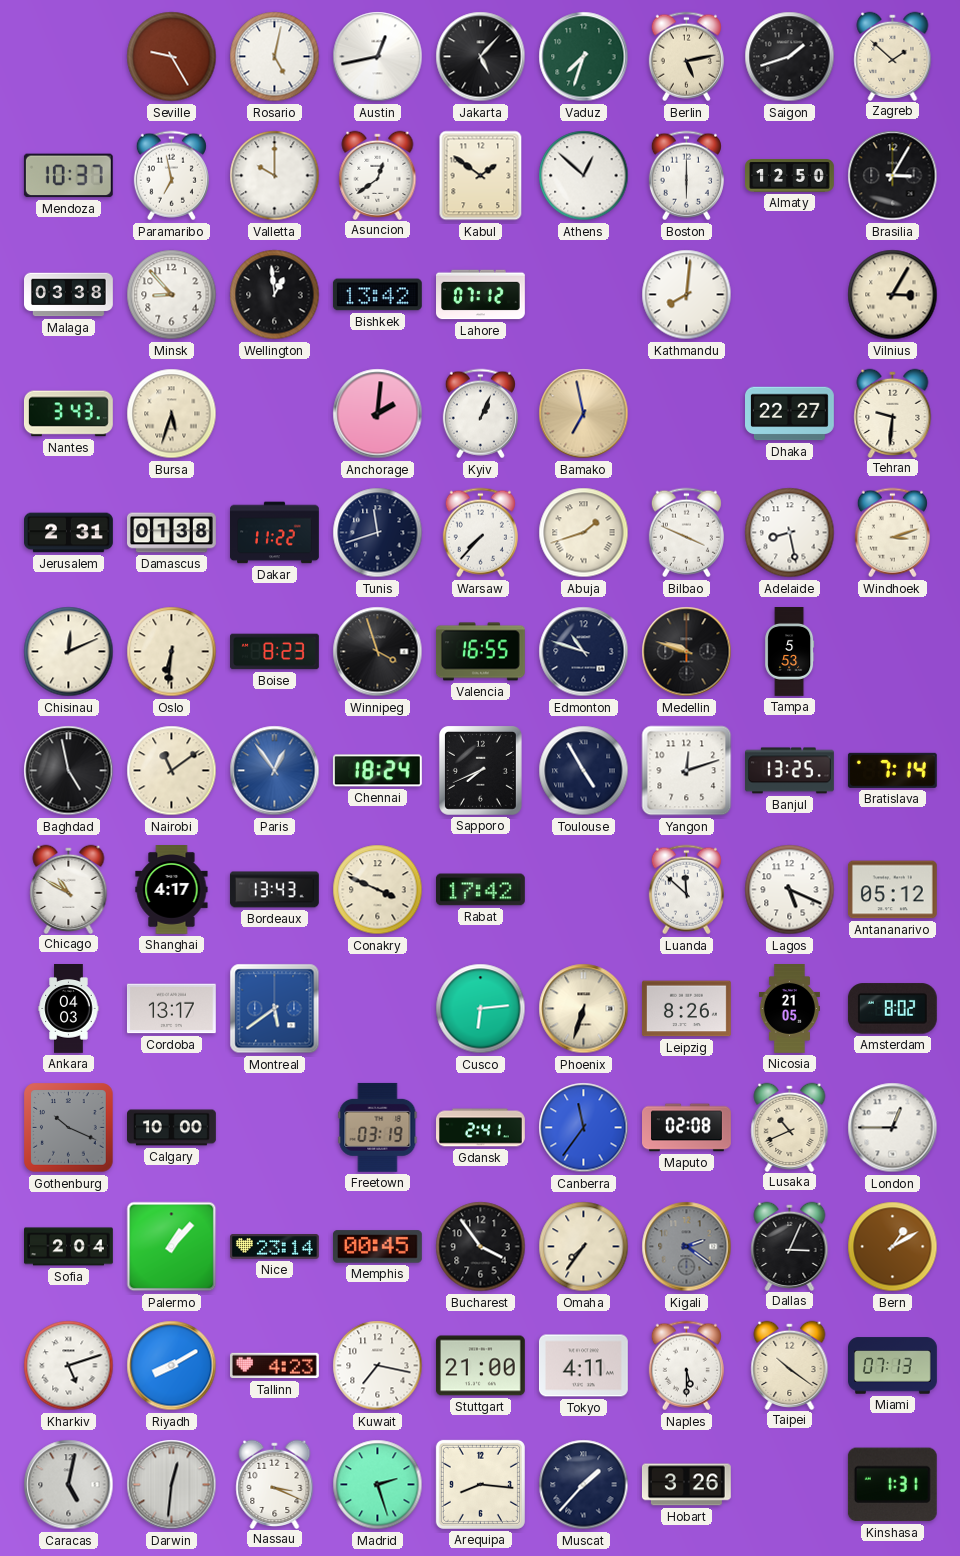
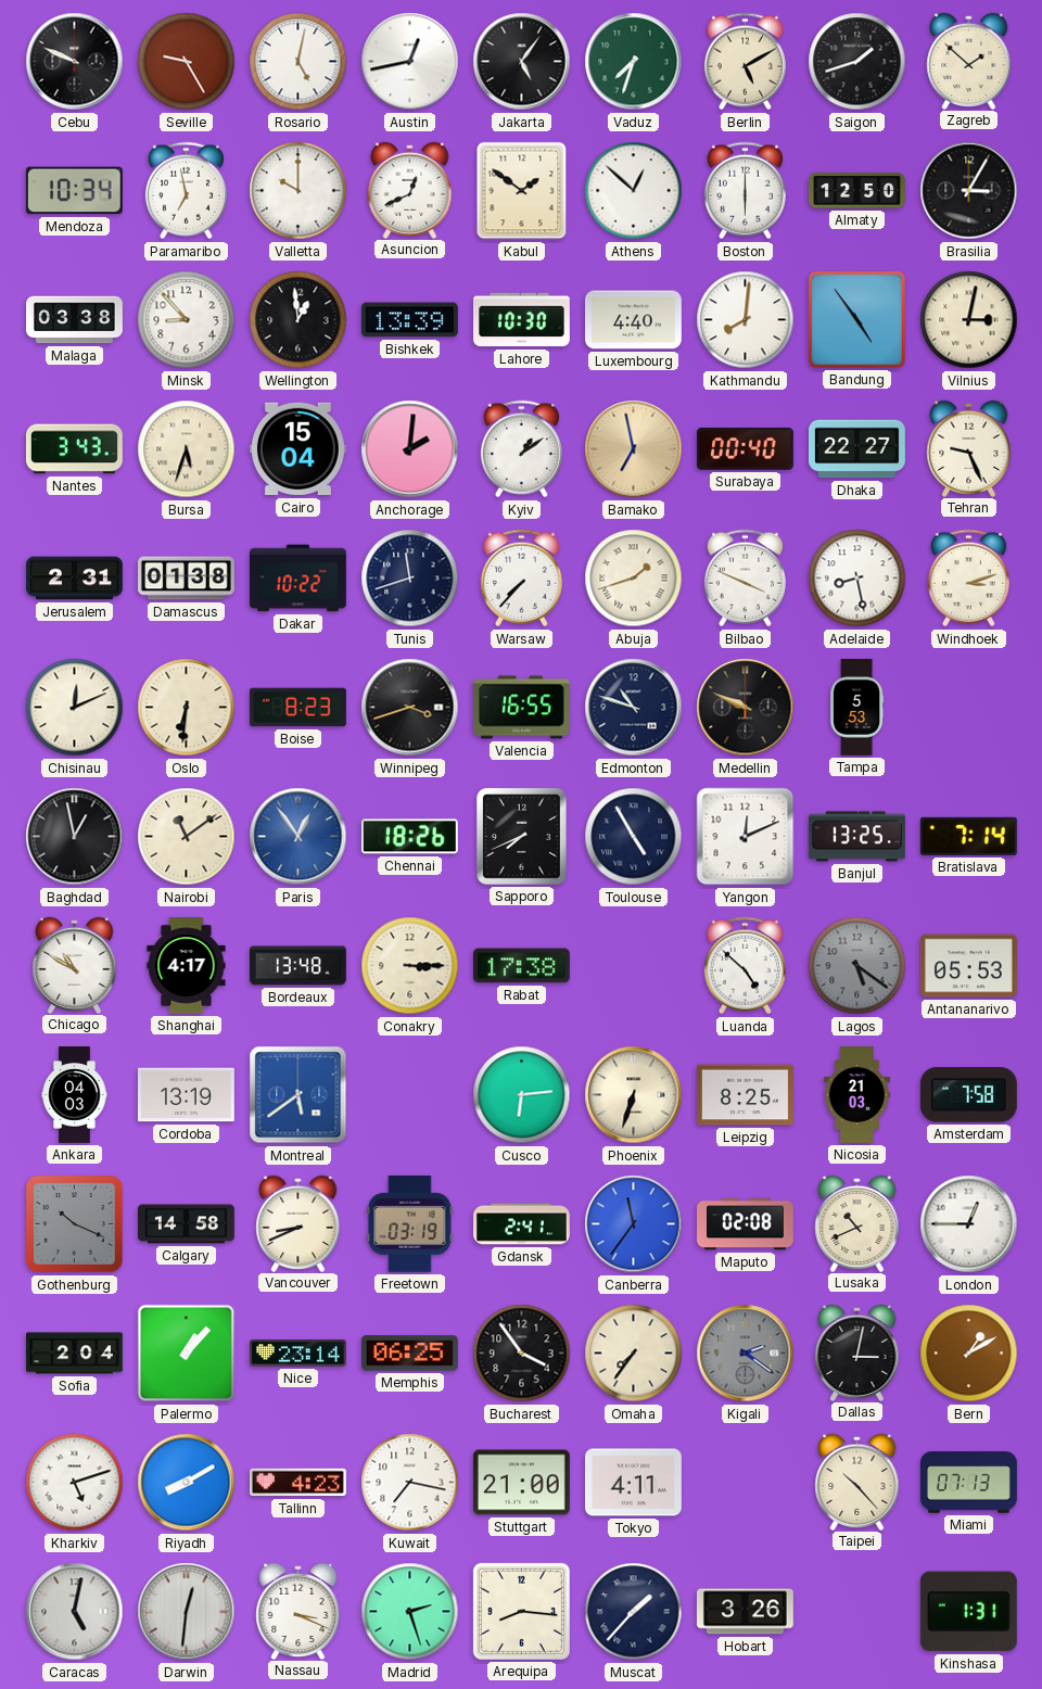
Cebu: none -> 9:49
Jakarta: 5:07 -> 5:06
Berlin: 5:13 -> 5:10
Mendoza: 10:37 -> 10:34
Asuncion: 12:39 -> 12:41
Bishkek: 13:42 -> 13:39
Lahore: 07:12 -> 10:30
Luxembourg: none -> 4:40
Bandung: none -> 4:54
Vilnius: 3:05 -> 3:02
Cairo: none -> 15:04
Kyiv: 1:04 -> 1:09
Surabaya: none -> 00:40
Tehran: 9:31 -> 9:26
Dakar: 11:22 -> 10:22
Winnipeg: 3:57 -> 3:42
Medellin: 9:48 -> 9:49
Baghdad: 4:58 -> 12:58
Chennai: 18:24 -> 18:26
Yangon: 12:12 -> 12:11
Bordeaux: 13:43 -> 13:48
Conakry: 3:49 -> 3:15
Rabat: 17:42 -> 17:38
Luanda: 11:52 -> 4:52
Lagos: 5:19 -> 5:21
Lagos dial: white -> grey
Antananarivo: 05:12 -> 05:53
Cordoba: 13:17 -> 13:19
Leipzig: 8:26 -> 8:25
Nicosia: 21:05 -> 21:03
Amsterdam: 8:02 -> 7:58
Calgary: 10:00 -> 14:58
Vancouver: none -> 8:41
Memphis: 00:45 -> 06:25
Dallas: 3:04 -> 3:02
Naples: 5:30 -> none
Taipei: 10:21 -> 10:23
